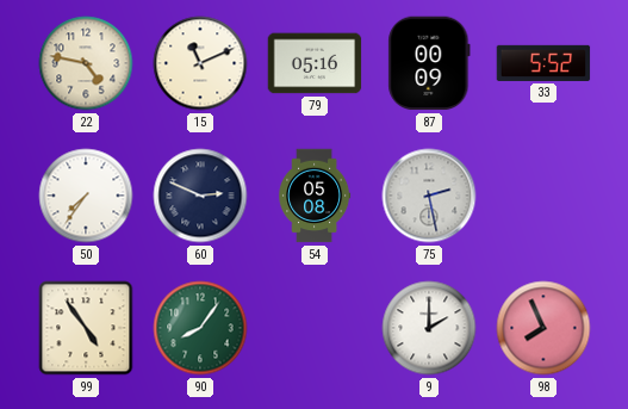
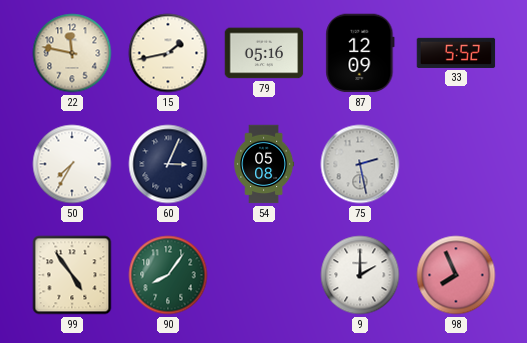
22: 4:47 -> 11:47
15: 11:11 -> 1:43
87: 00:09 -> 12:09
50: 7:36 -> 7:35
60: 2:49 -> 3:04
